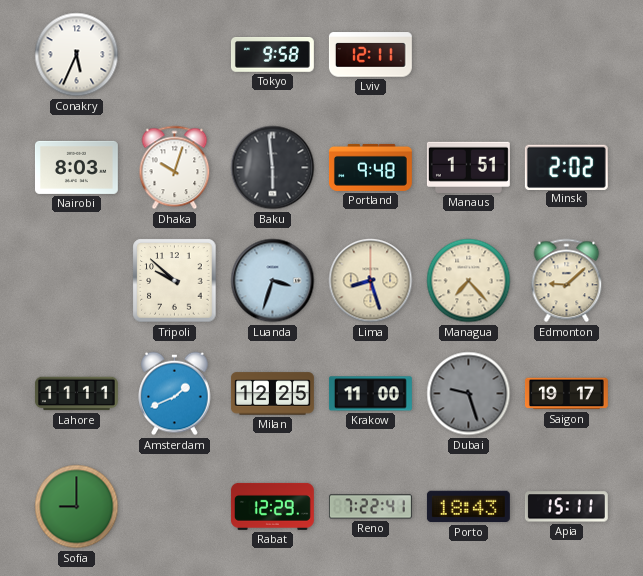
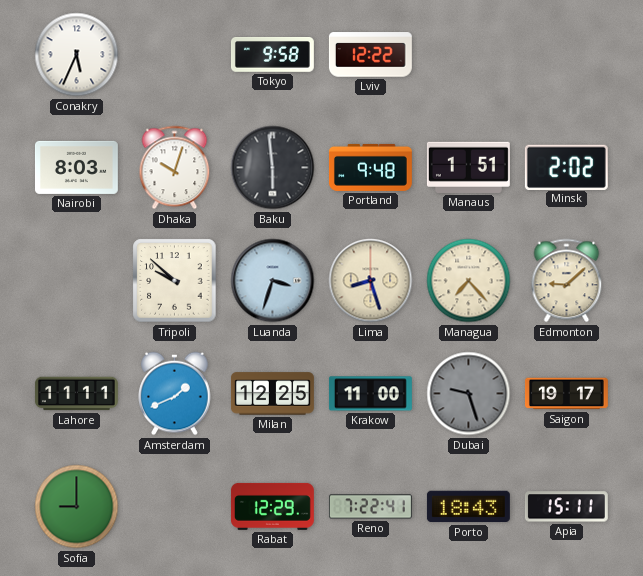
Lviv: 12:11 -> 12:22
